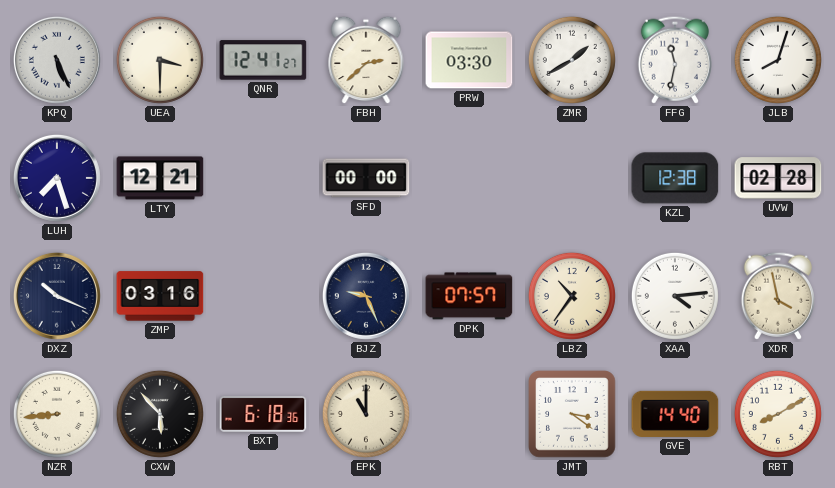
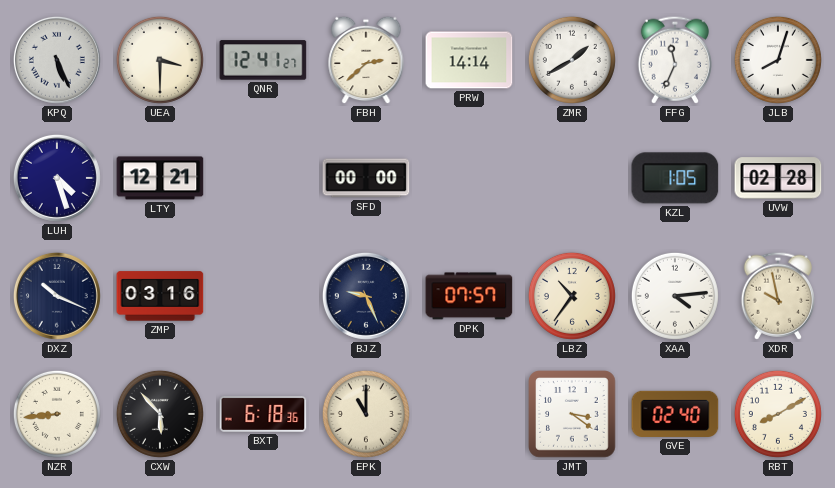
PRW: 03:30 -> 14:14
FFG: 11:32 -> 11:34
LUH: 7:27 -> 4:27
KZL: 12:38 -> 1:05
XDR: 3:58 -> 9:58
GVE: 14:40 -> 02:40
